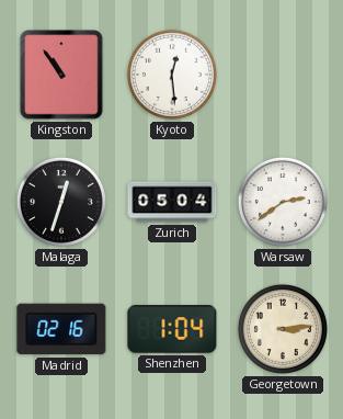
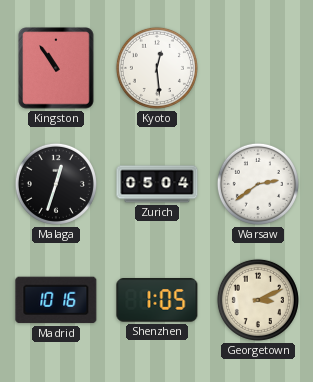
Madrid: 02:16 -> 10:16
Shenzhen: 1:04 -> 1:05
Georgetown: 3:14 -> 3:11
